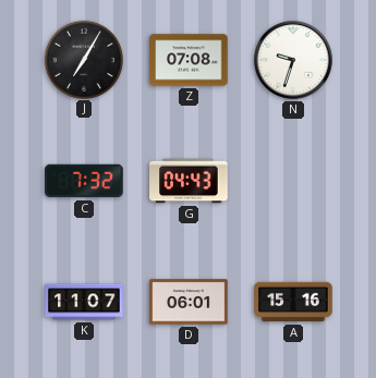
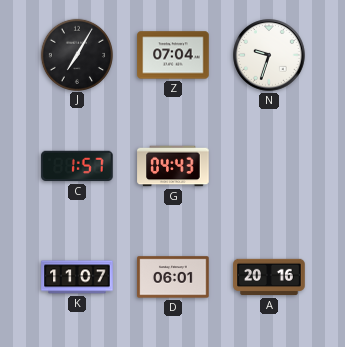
Z: 07:08 -> 07:04
C: 7:32 -> 1:57
A: 15:16 -> 20:16
